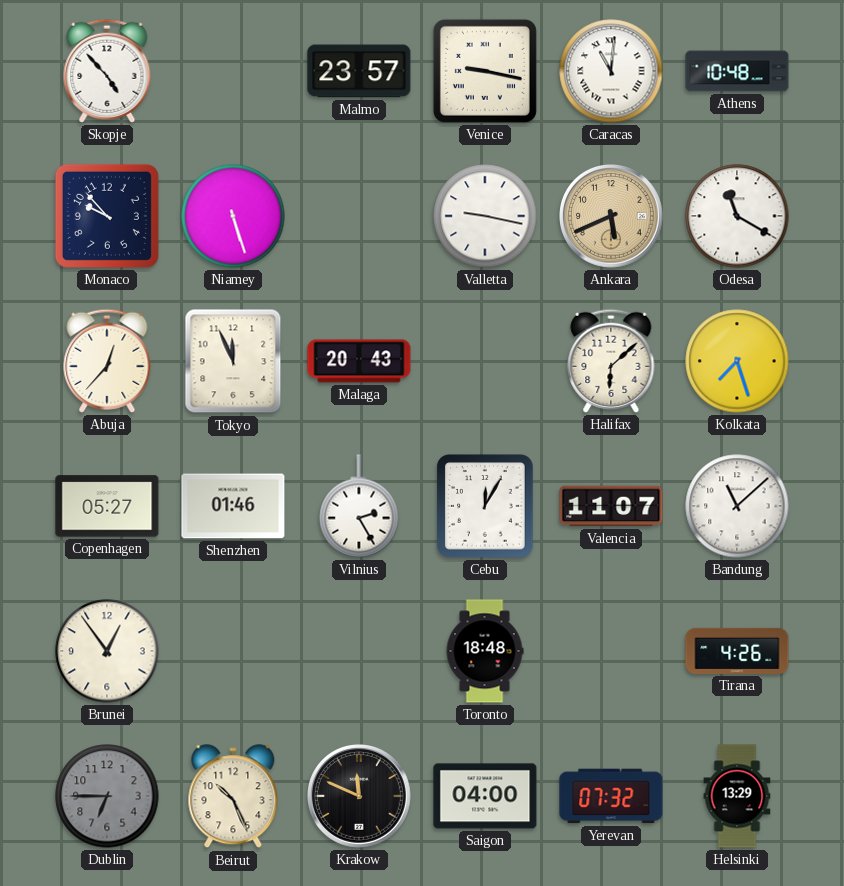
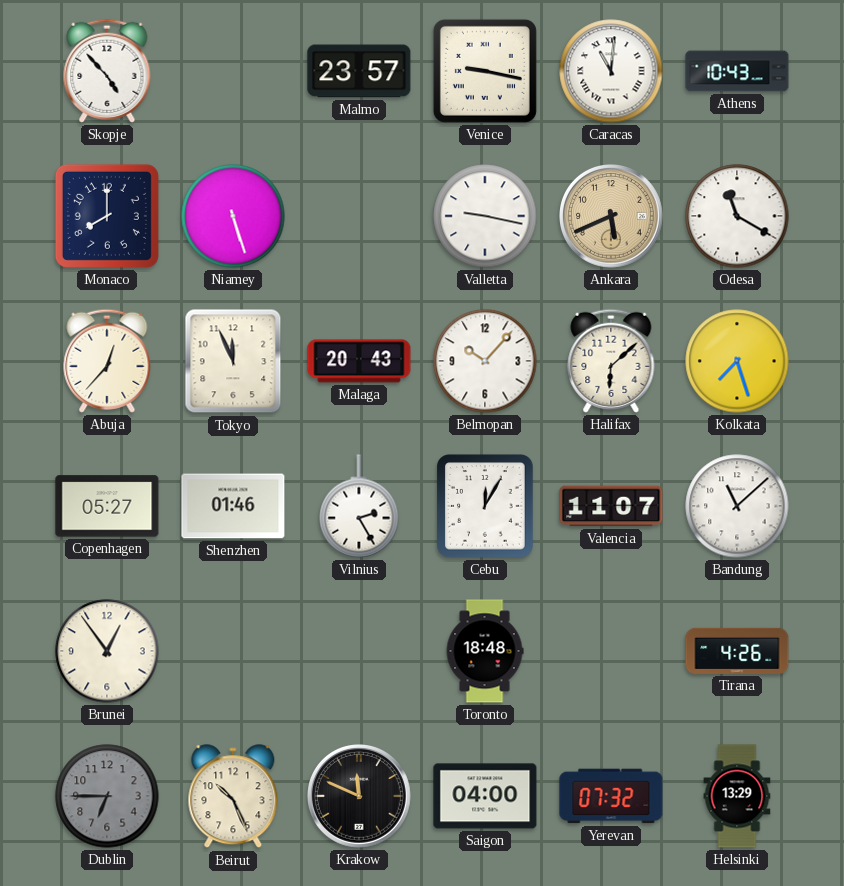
Athens: 10:48 -> 10:43
Monaco: 9:53 -> 8:00
Belmopan: none -> 10:07
